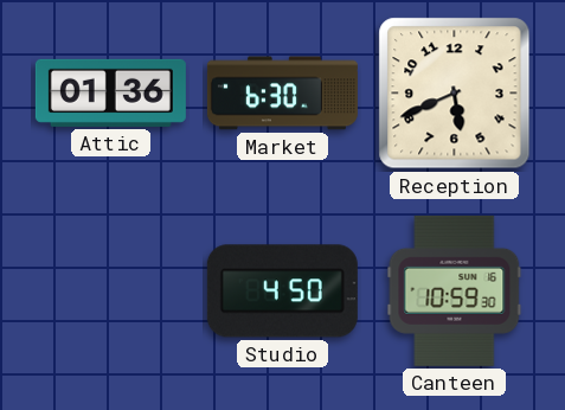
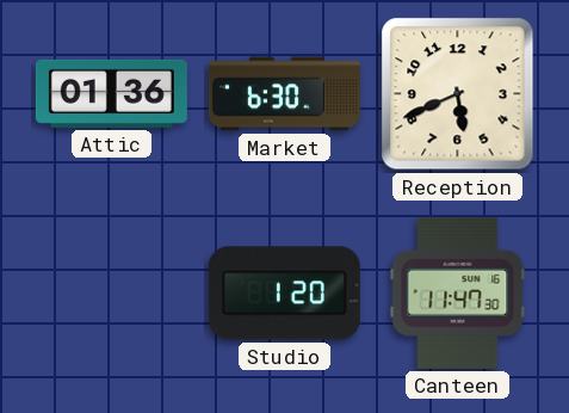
Studio: 4:50 -> 1:20
Canteen: 10:59 -> 11:47
